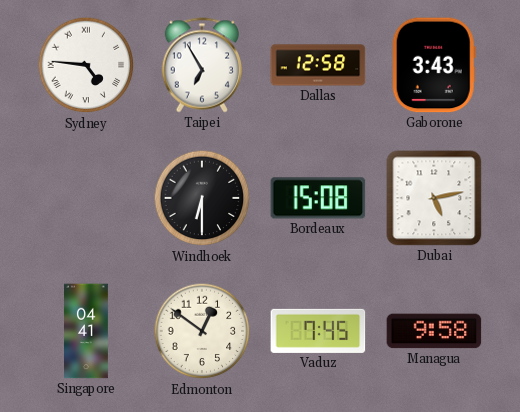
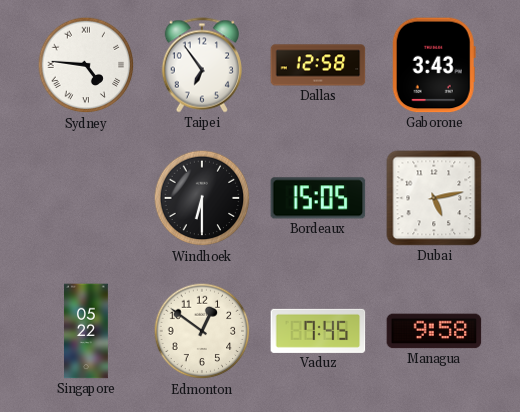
Taipei: 6:55 -> 6:54
Bordeaux: 15:08 -> 15:05
Singapore: 04:41 -> 05:22
